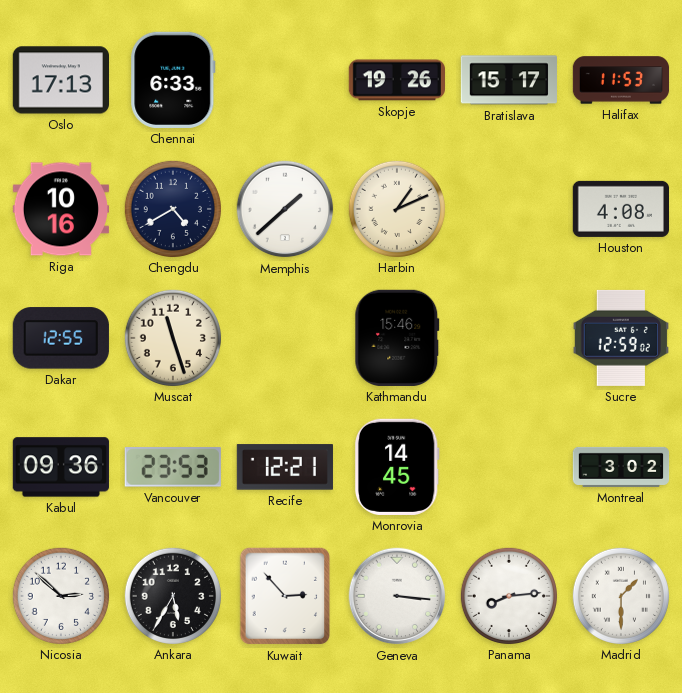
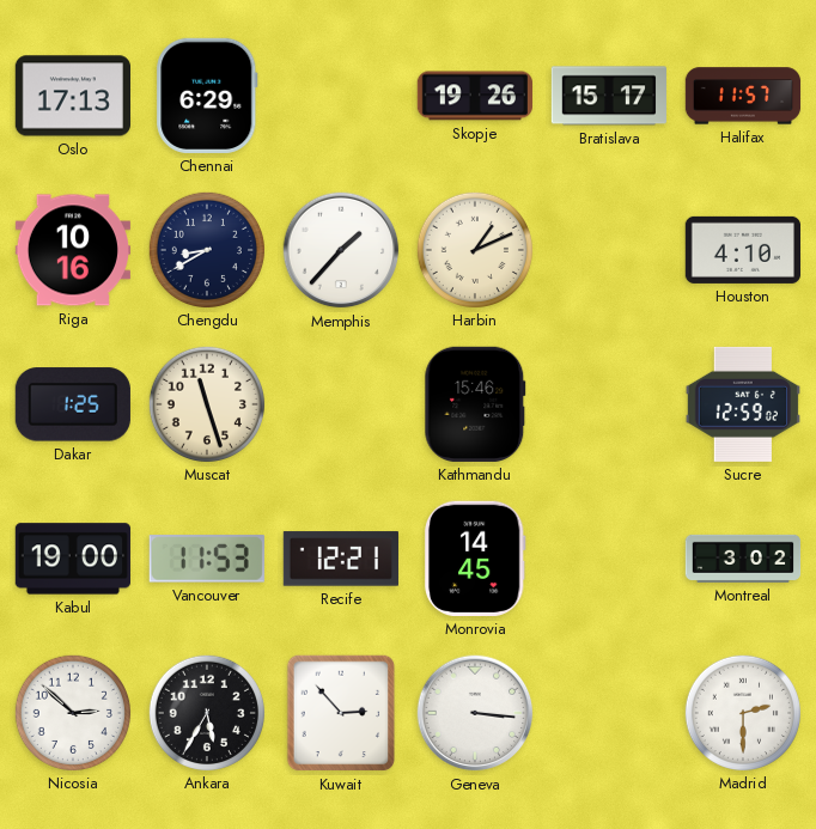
Chennai: 6:33 -> 6:29
Halifax: 11:53 -> 11:57
Chengdu: 4:40 -> 8:40
Memphis: 1:38 -> 1:37
Houston: 4:08 -> 4:10
Dakar: 12:55 -> 1:25
Kabul: 09:36 -> 19:00
Vancouver: 23:53 -> 11:53
Panama: 8:14 -> none
Madrid: 1:30 -> 2:30
